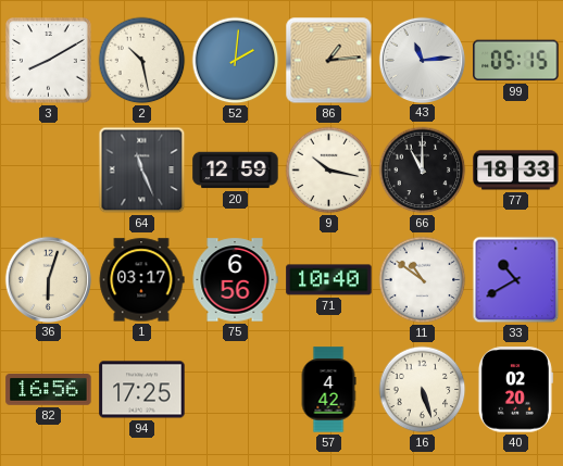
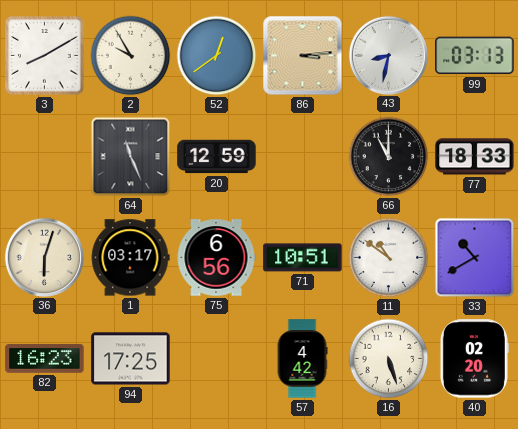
2: 10:28 -> 9:55
52: 2:01 -> 12:39
86: 1:14 -> 3:14
43: 11:14 -> 8:32
99: 05:15 -> 03:13
9: 10:17 -> none
71: 10:40 -> 10:51
82: 16:56 -> 16:23
